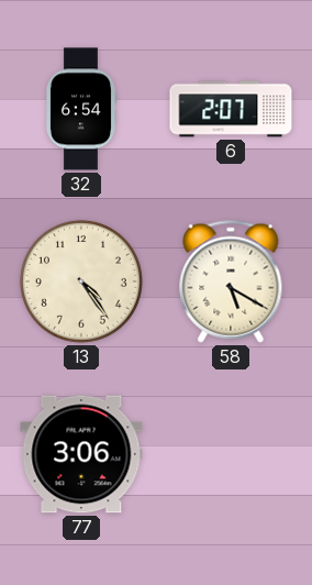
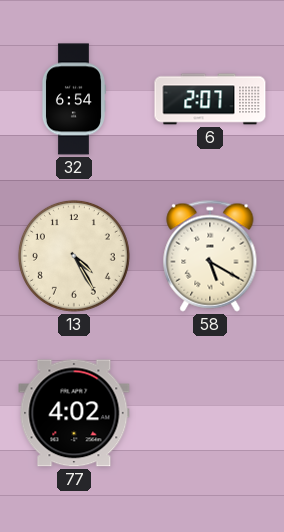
13: 4:24 -> 4:25
77: 3:06 -> 4:02
